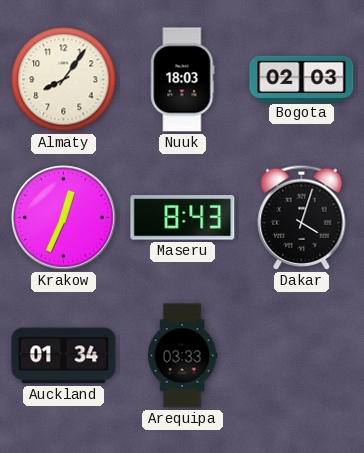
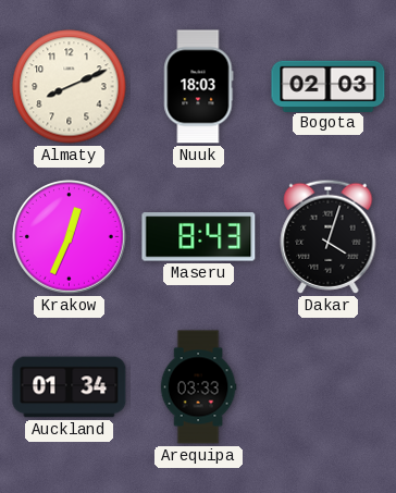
Almaty: 8:06 -> 8:11
